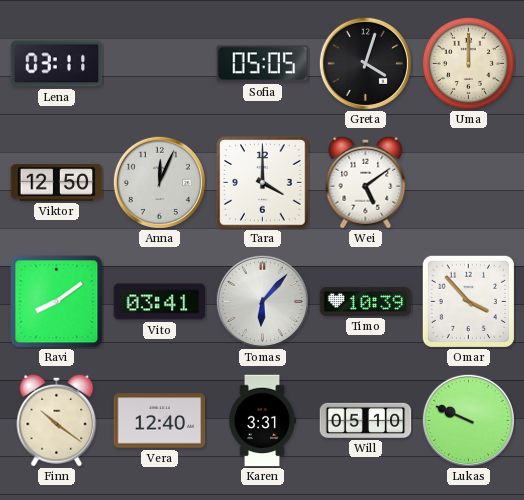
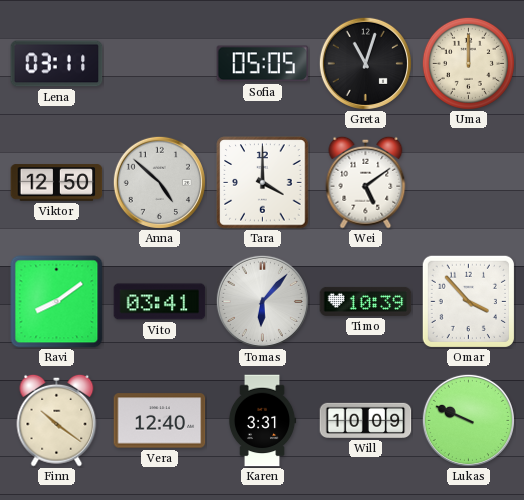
Greta: 4:03 -> 11:03
Anna: 12:04 -> 4:52
Will: 05:10 -> 10:09
